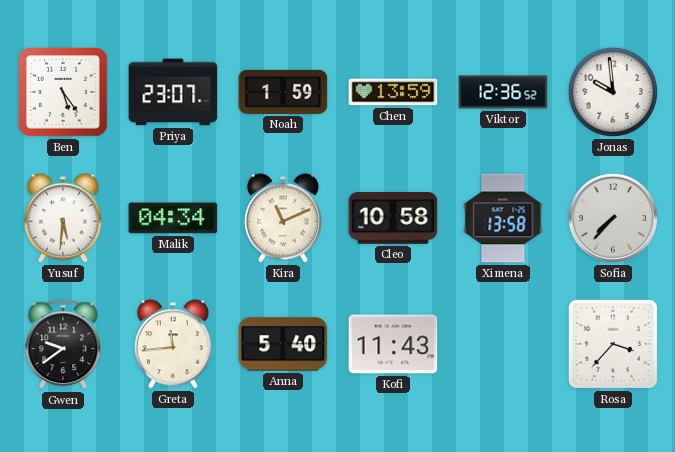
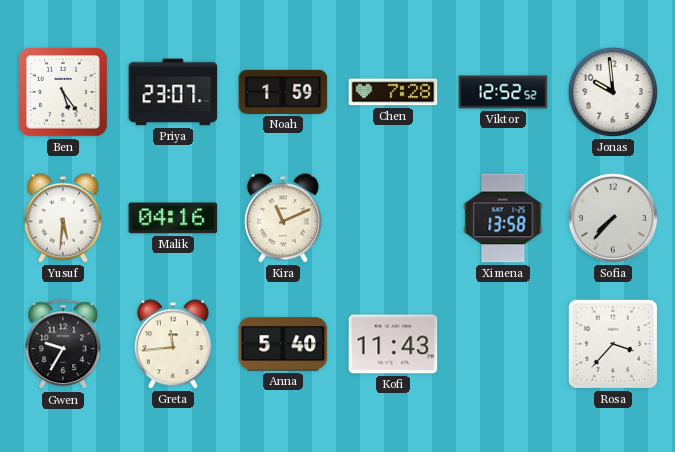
Chen: 13:59 -> 7:28
Viktor: 12:36 -> 12:52
Malik: 04:34 -> 04:16
Cleo: 10:58 -> none
Gwen: 9:39 -> 9:35
